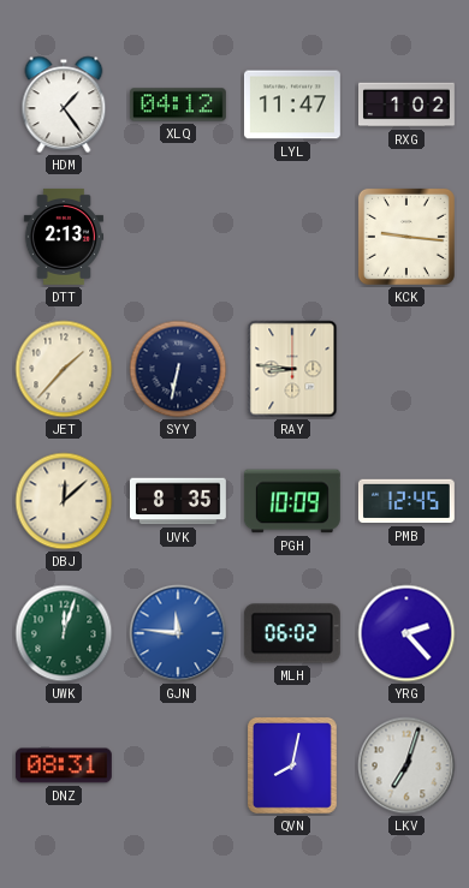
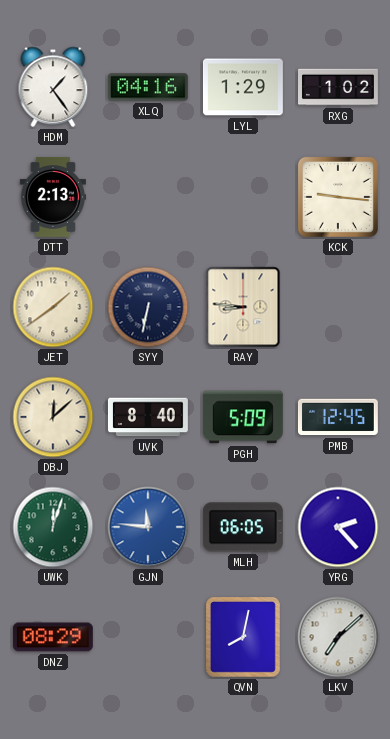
XLQ: 04:12 -> 04:16
LYL: 11:47 -> 1:29
JET: 1:37 -> 1:39
UVK: 8:35 -> 8:40
PGH: 10:09 -> 5:09
MLH: 06:02 -> 06:05
DNZ: 08:31 -> 08:29
LKV: 7:03 -> 7:08
